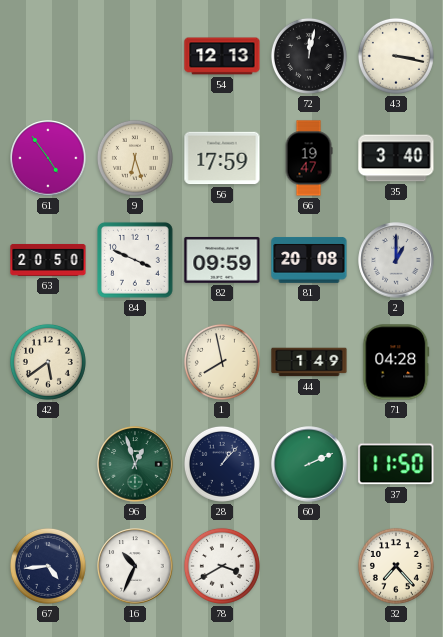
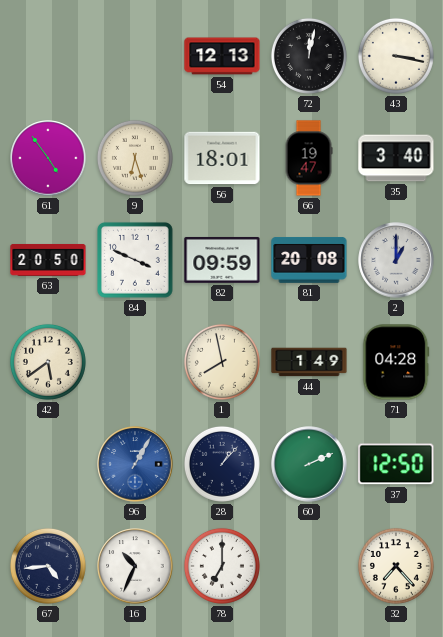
56: 17:59 -> 18:01
96: 12:57 -> 1:05
96 dial: green -> blue
37: 11:50 -> 12:50
78: 3:40 -> 7:00
